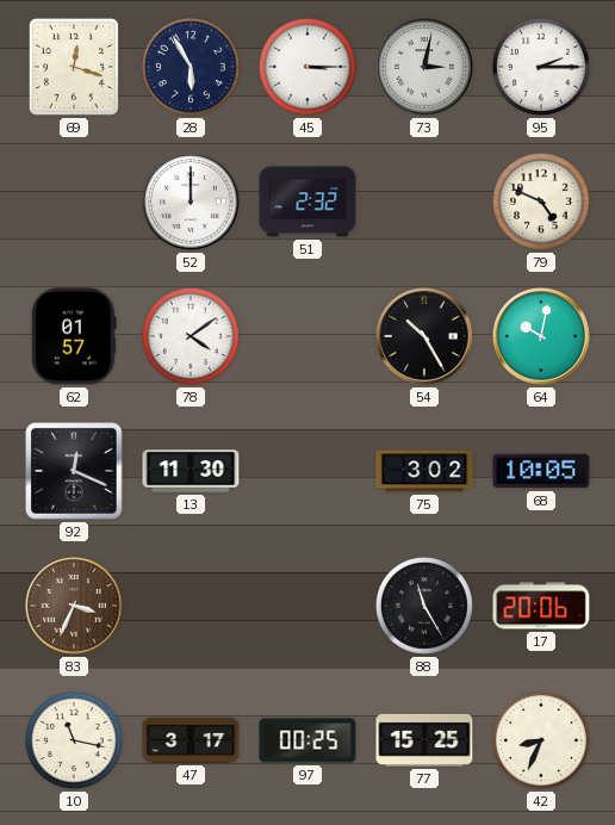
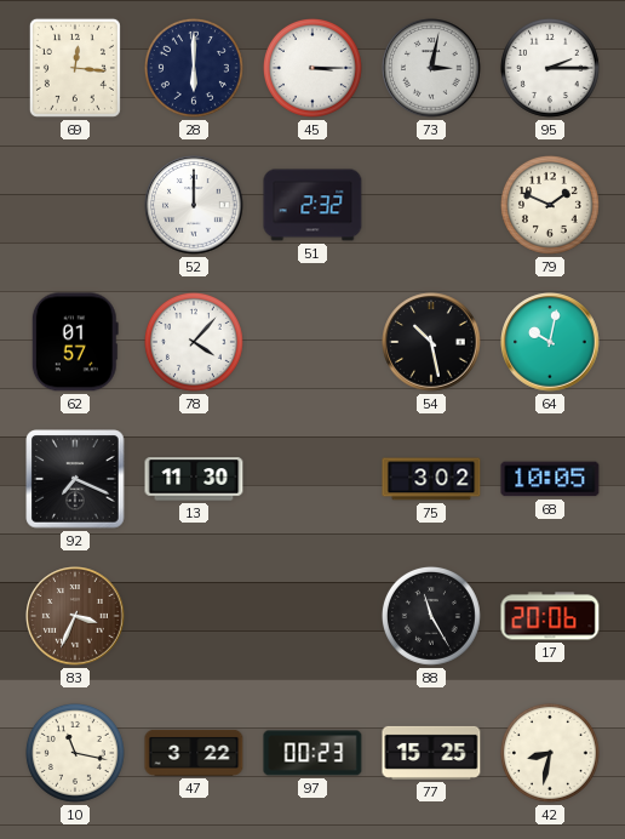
69: 12:18 -> 12:16
28: 5:55 -> 6:00
79: 4:49 -> 1:49
78: 4:09 -> 4:07
54: 10:25 -> 10:28
92: 12:19 -> 7:19
47: 3:17 -> 3:22
97: 00:25 -> 00:23
42: 8:34 -> 8:32
